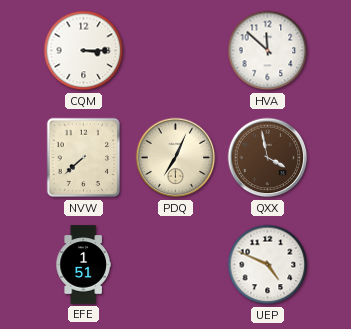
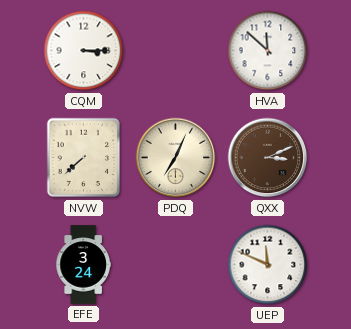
QXX: 3:58 -> 3:11
EFE: 1:51 -> 3:24
UEP: 4:49 -> 11:49
